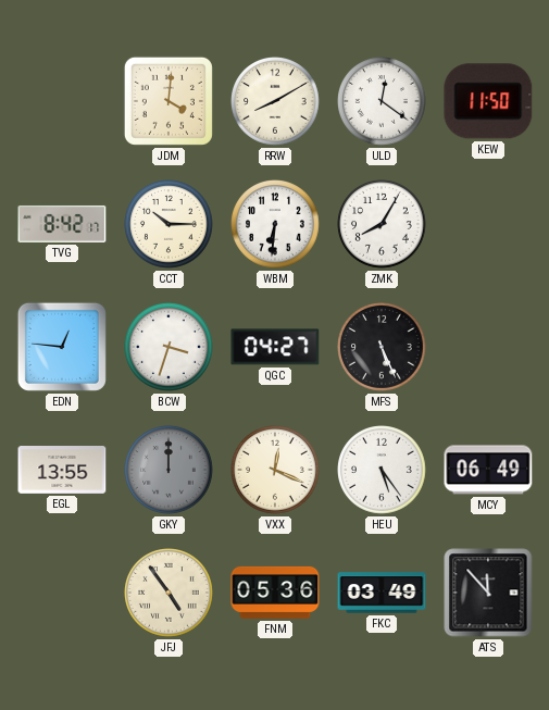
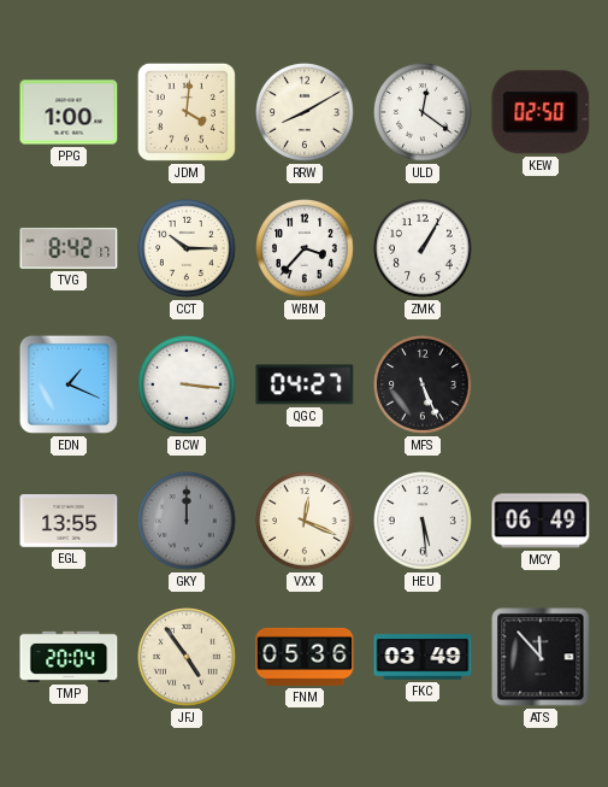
PPG: none -> 1:00
KEW: 11:50 -> 02:50
WBM: 6:31 -> 3:37
ZMK: 8:05 -> 1:05
EDN: 12:46 -> 1:19
BCW: 3:33 -> 3:16
HEU: 5:24 -> 5:29
TMP: none -> 20:04
